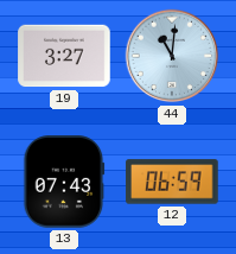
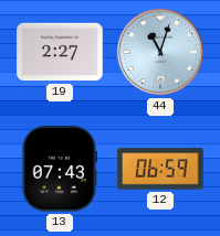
19: 3:27 -> 2:27
44: 11:01 -> 11:03
